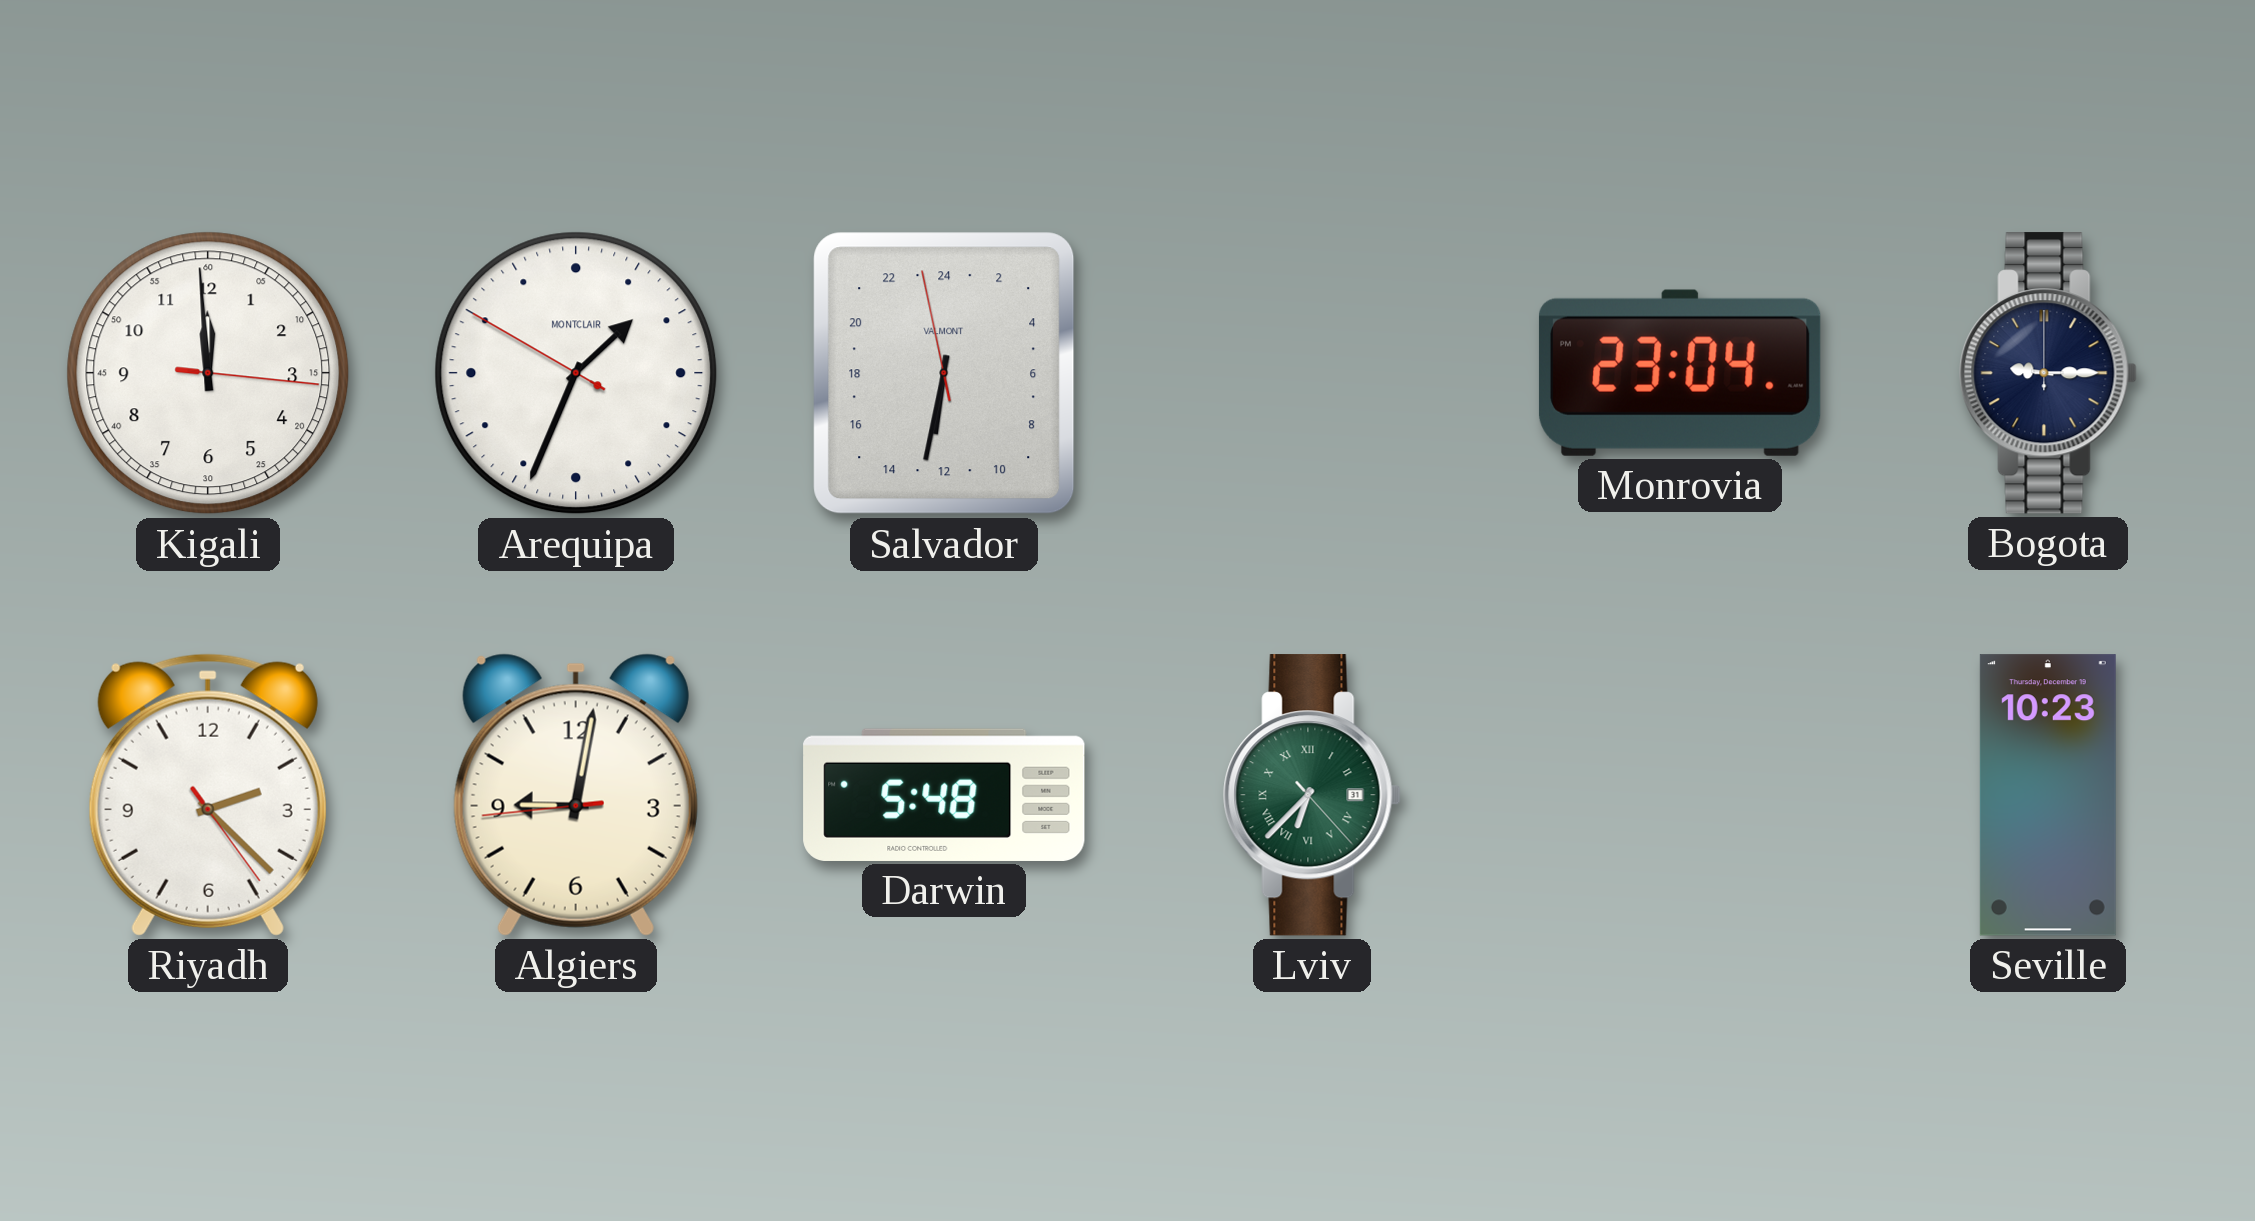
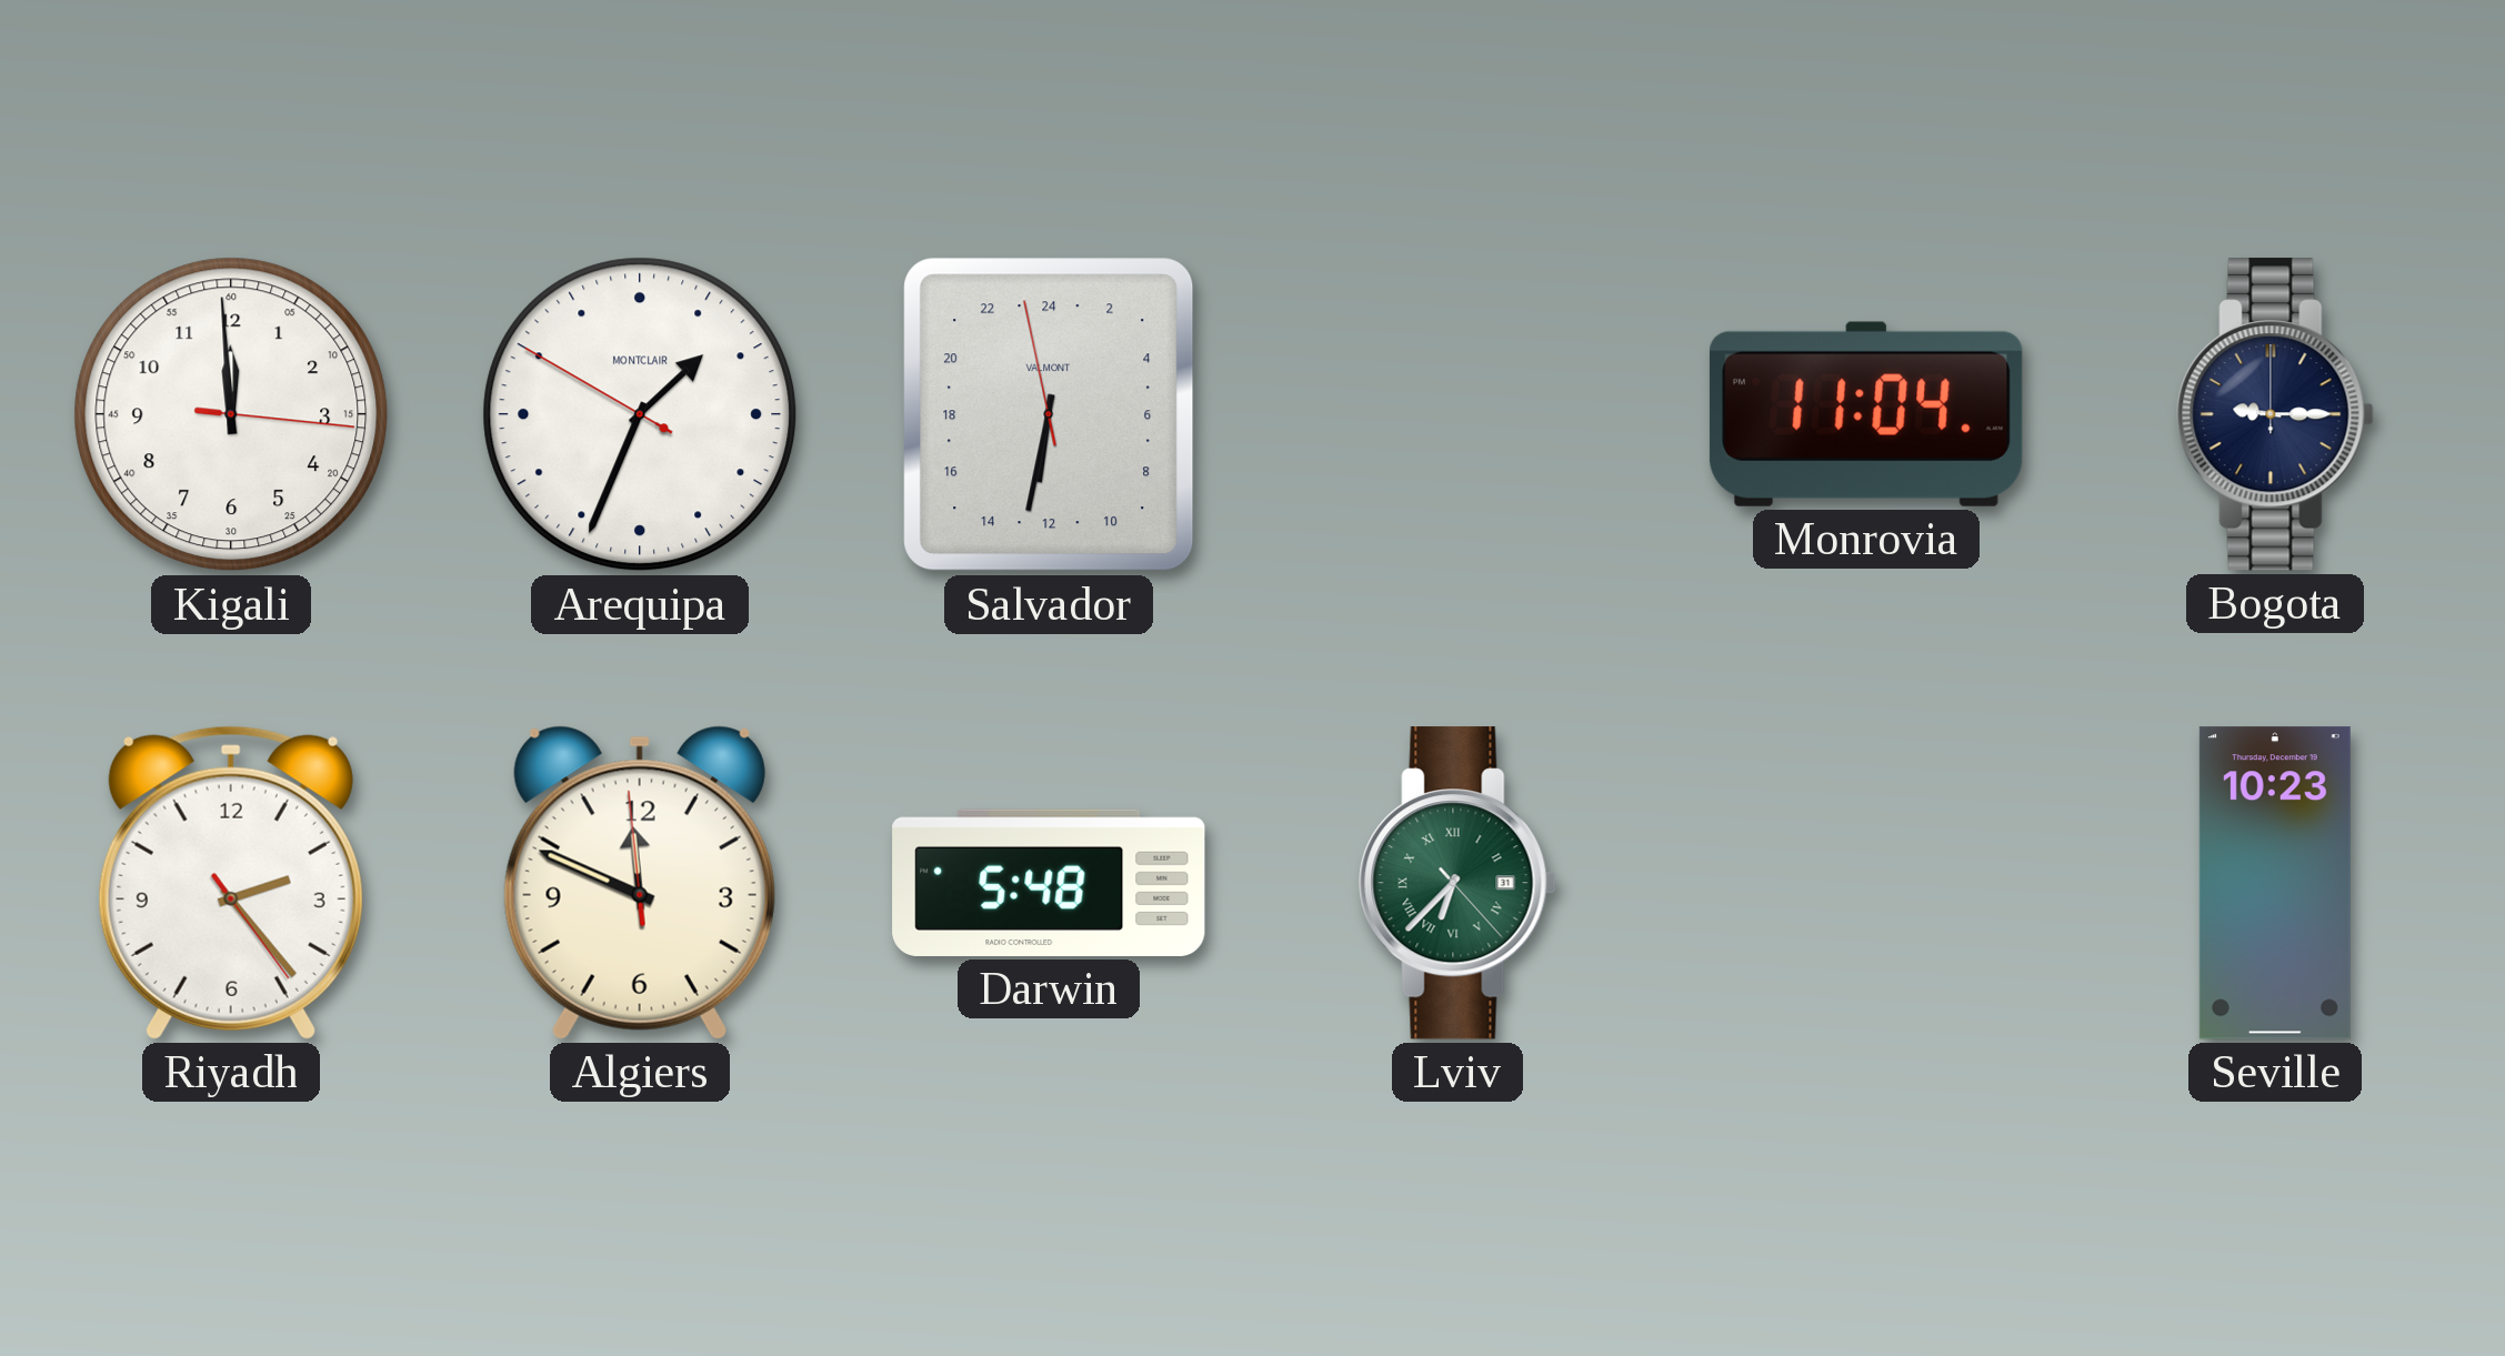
Monrovia: 23:04 -> 11:04
Riyadh: 2:22 -> 2:23
Algiers: 9:01 -> 11:48
